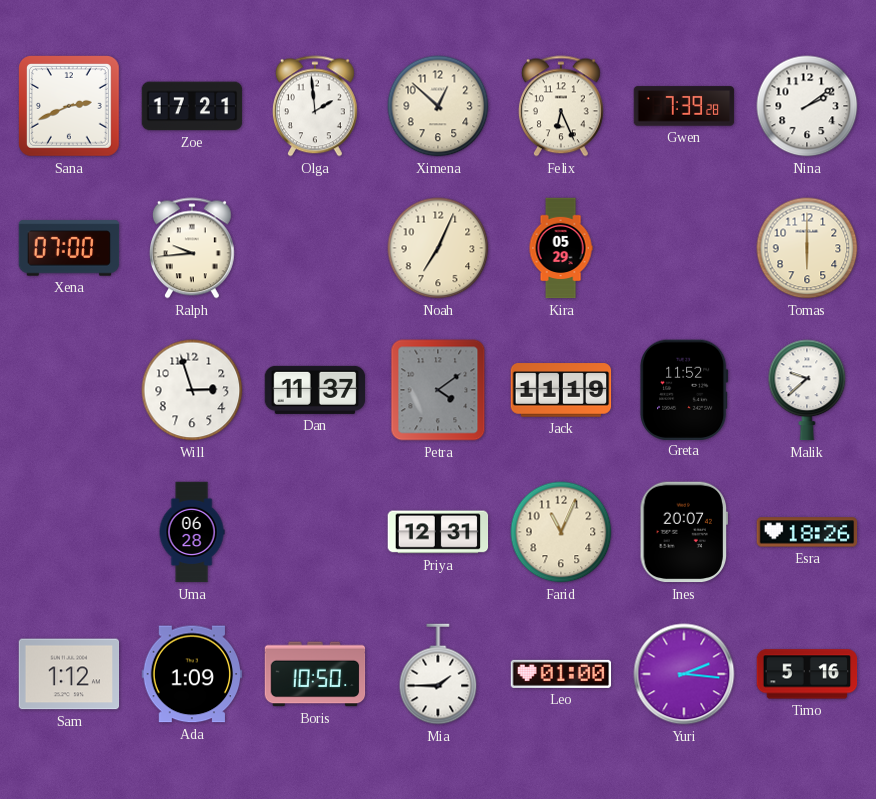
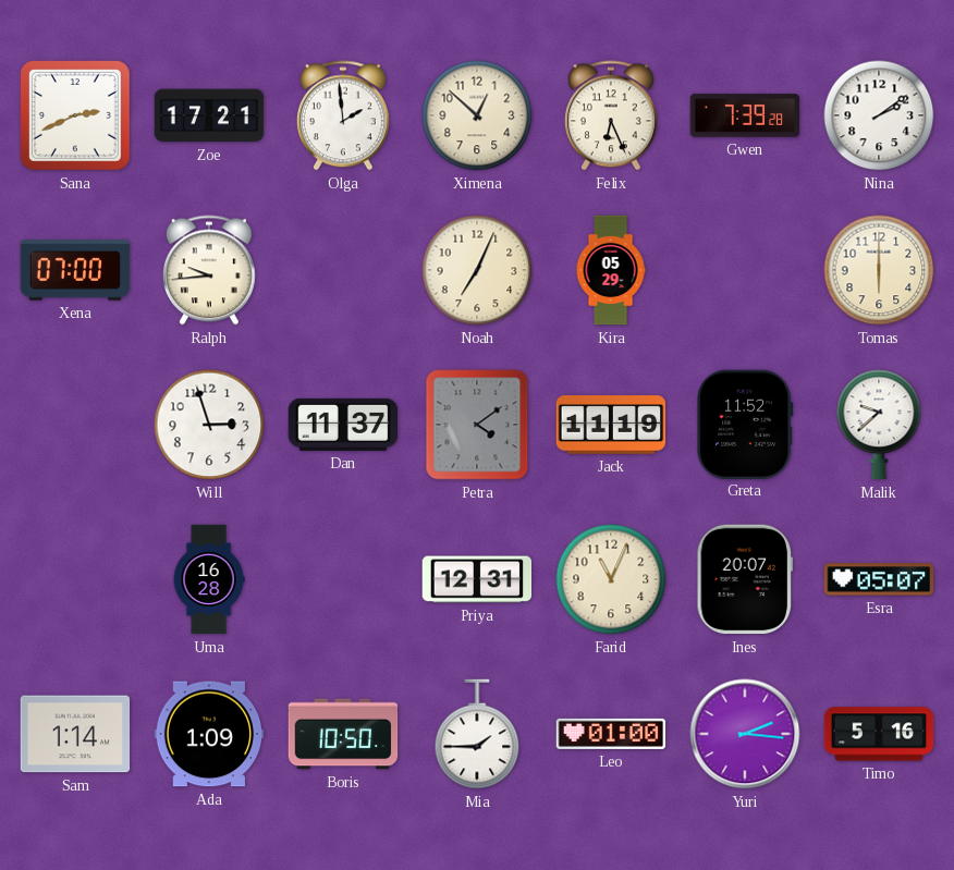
Uma: 06:28 -> 16:28
Esra: 18:26 -> 05:07
Sam: 1:12 -> 1:14
